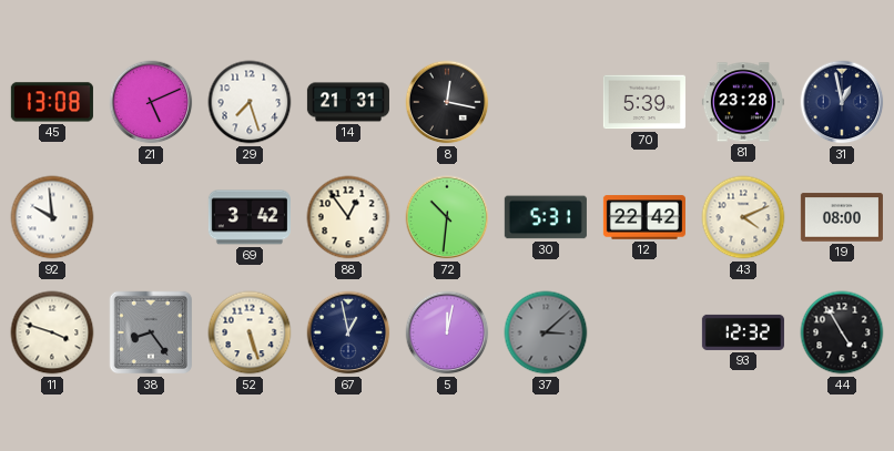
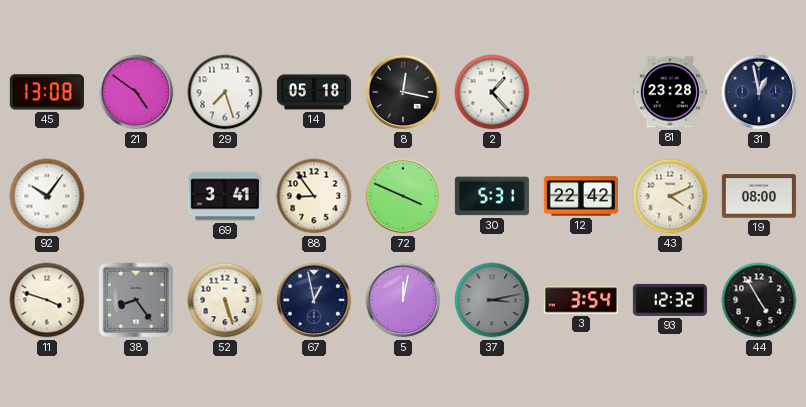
21: 5:11 -> 4:51
14: 21:31 -> 05:18
2: none -> 1:23
70: 5:39 -> none
92: 9:59 -> 10:06
69: 3:42 -> 3:41
88: 12:54 -> 8:54
72: 10:31 -> 3:49
37: 3:08 -> 3:13
3: none -> 3:54
